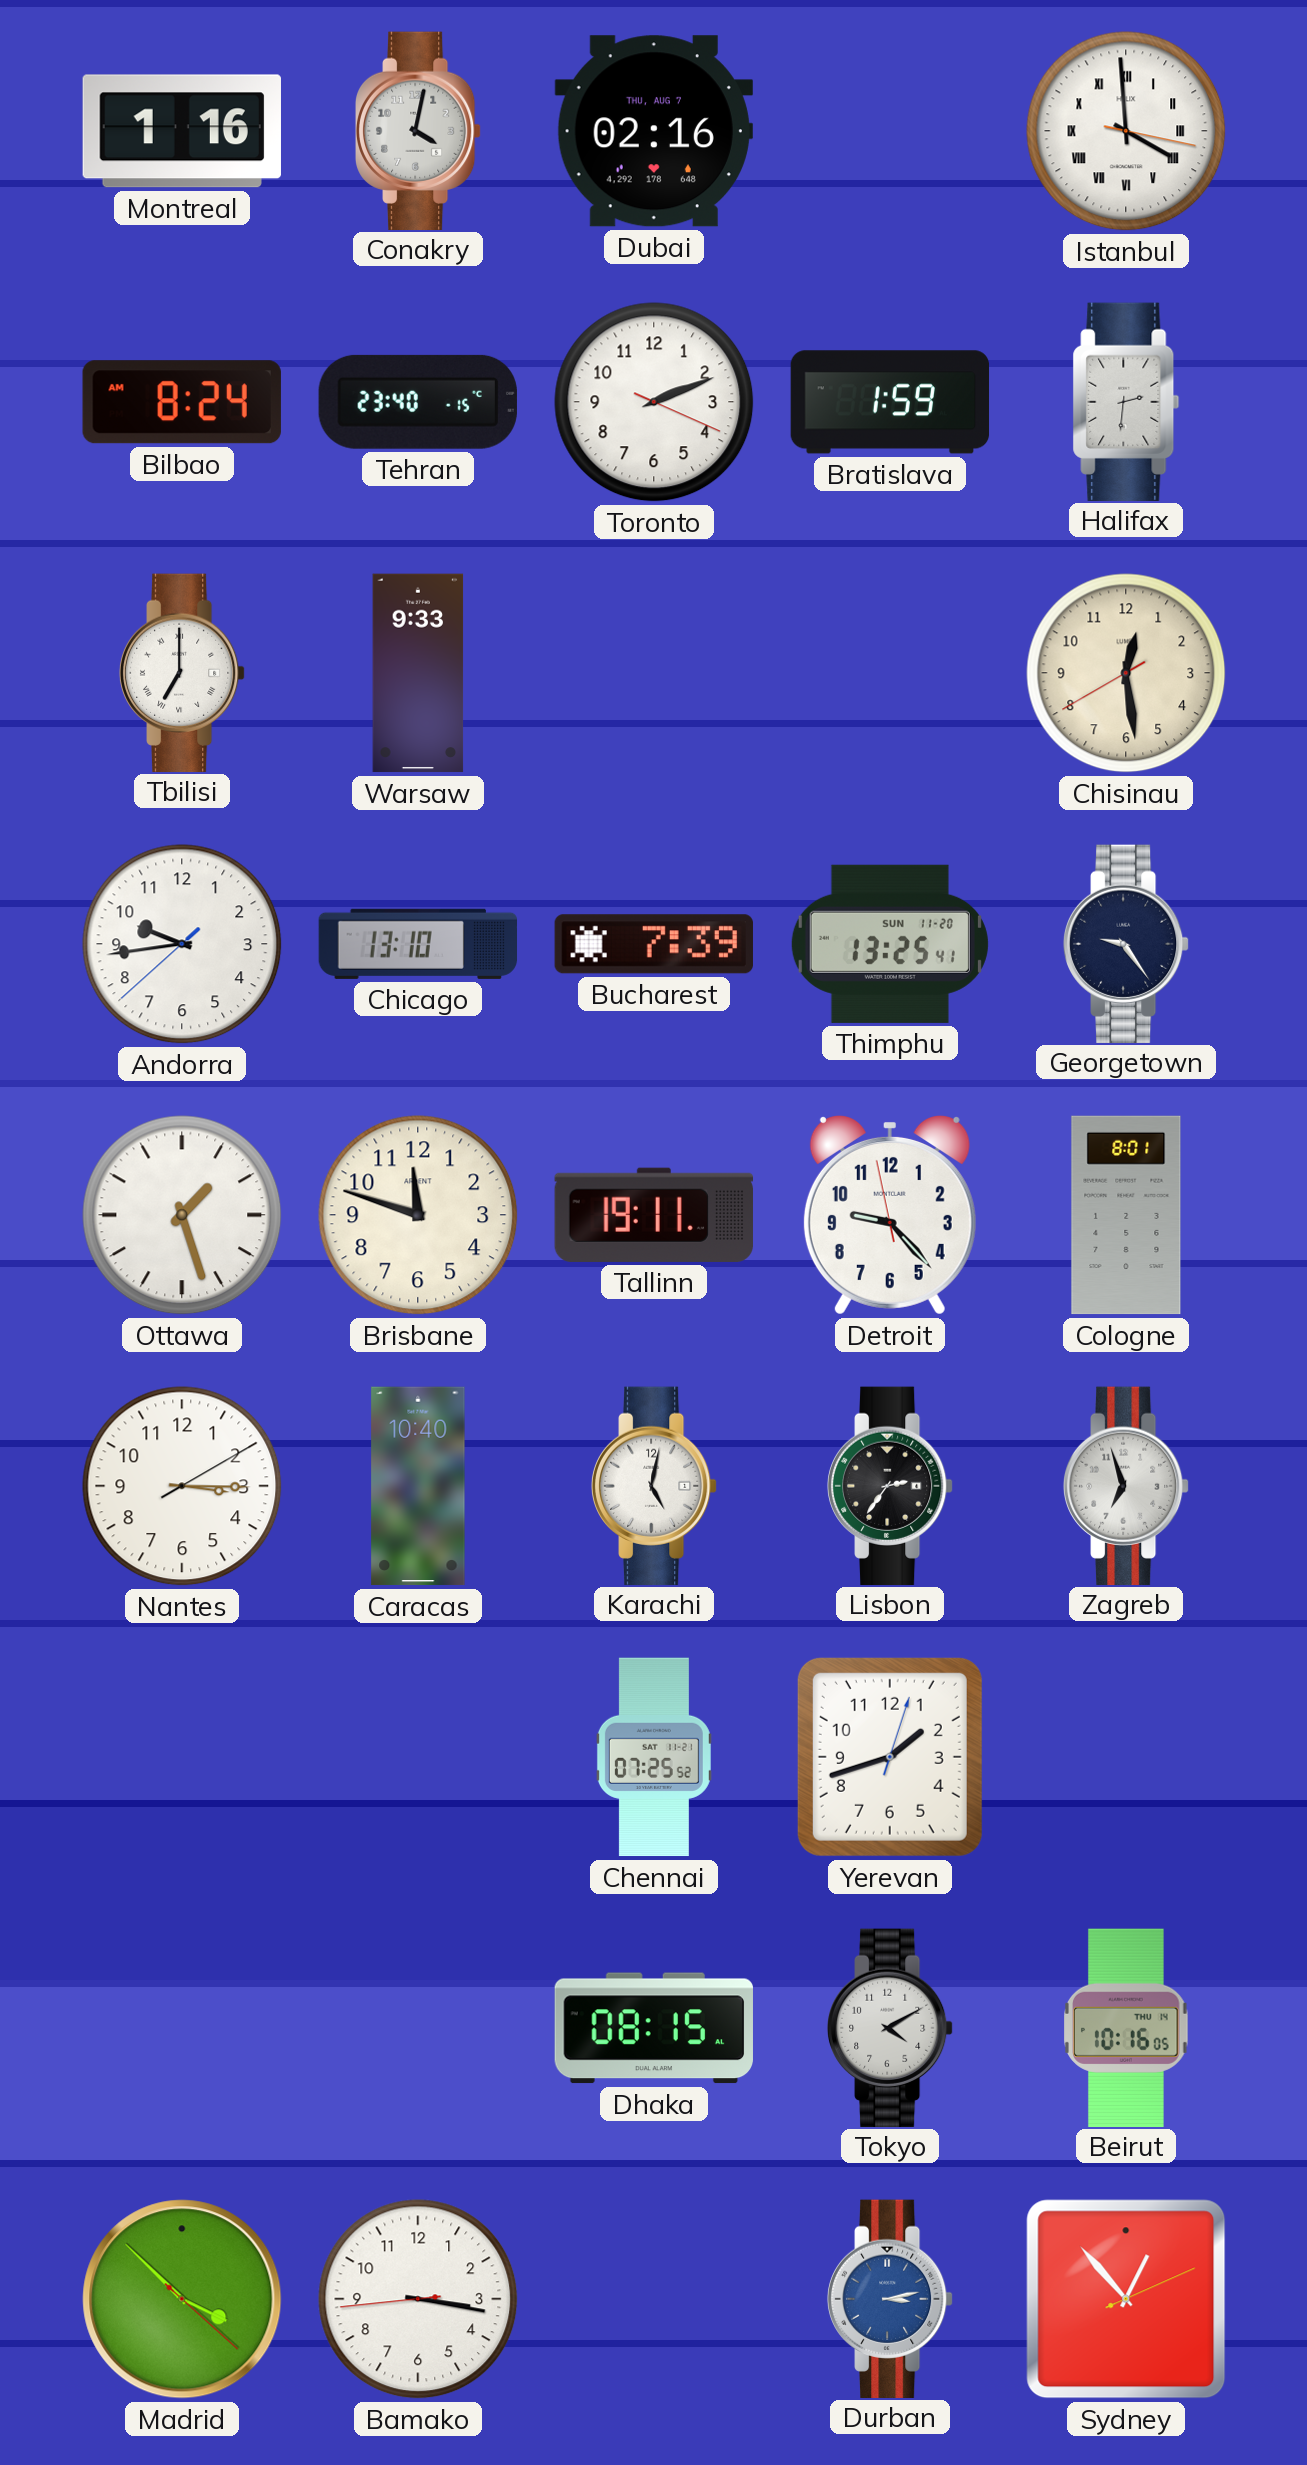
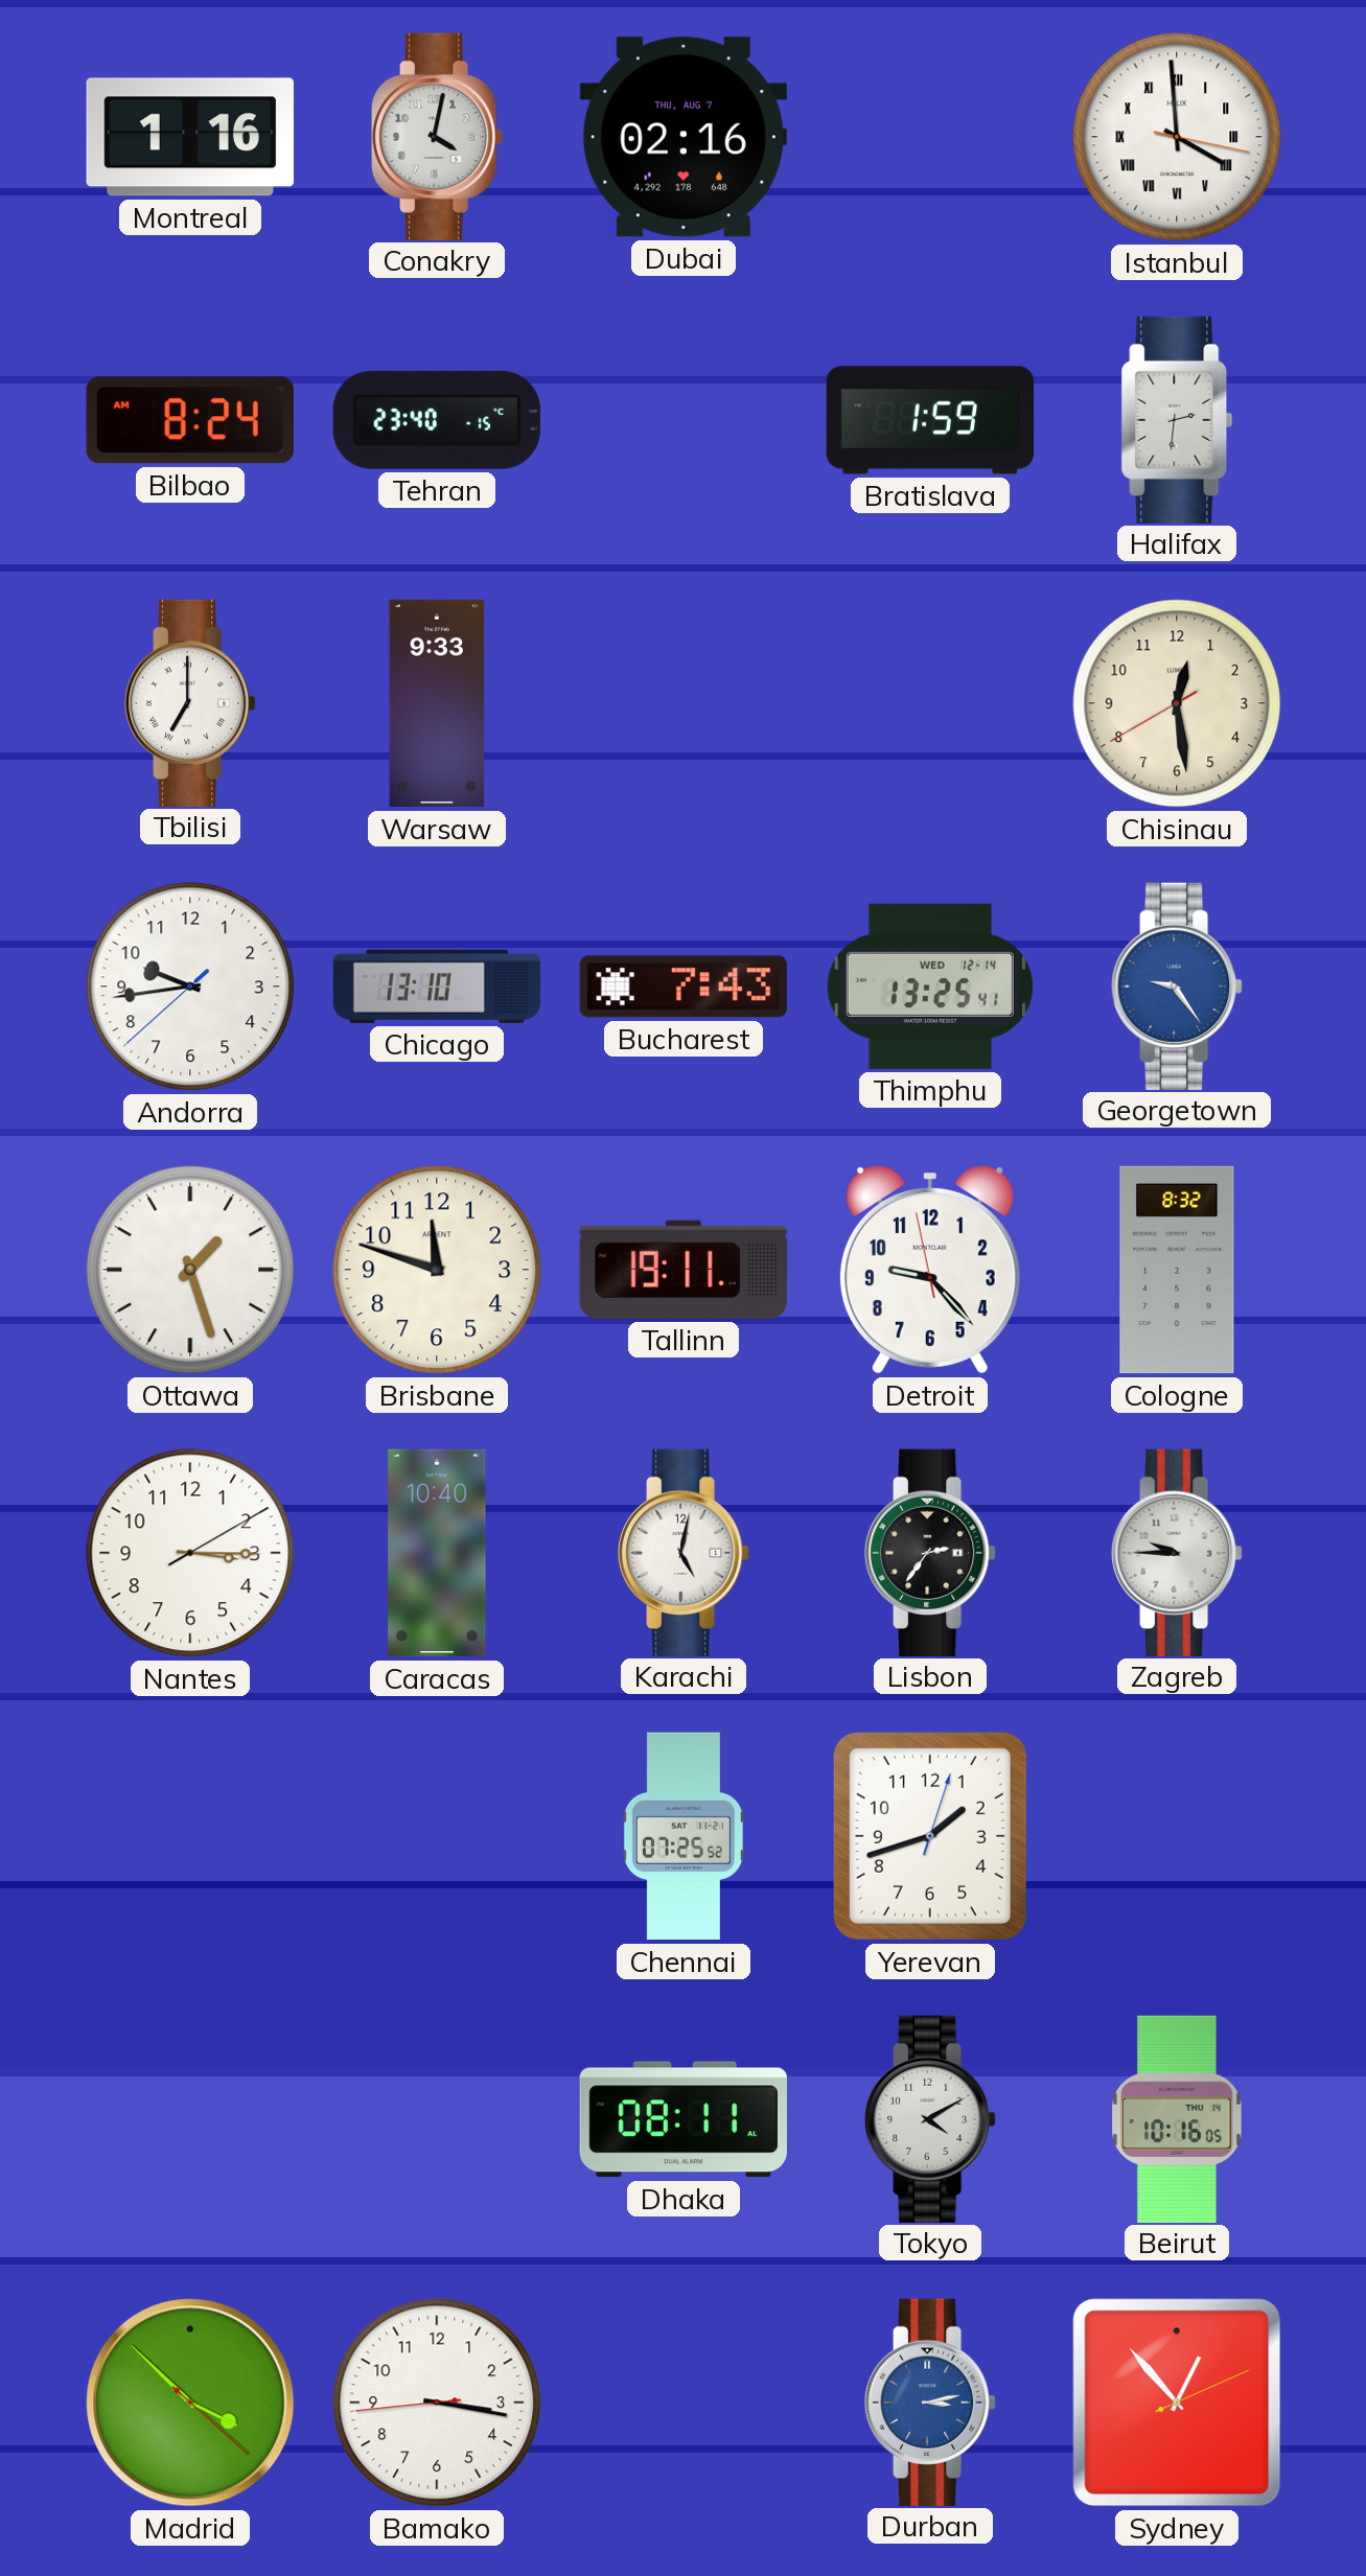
Toronto: 2:11 -> none
Bucharest: 7:39 -> 7:43
Thimphu date: SUN 11-20 -> WED 12-14
Georgetown dial: navy -> blue
Cologne: 8:01 -> 8:32
Zagreb: 6:57 -> 9:45
Dhaka: 08:15 -> 08:11
